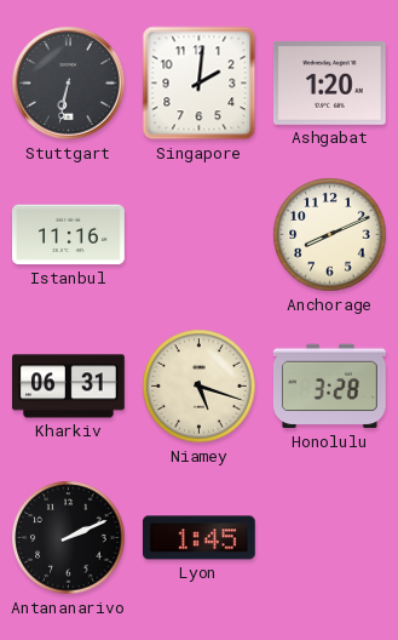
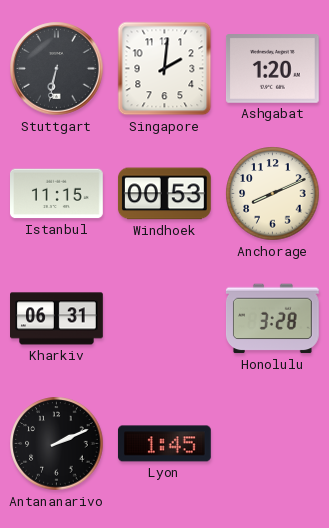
Istanbul: 11:16 -> 11:15
Windhoek: none -> 00:53
Niamey: 5:18 -> none
